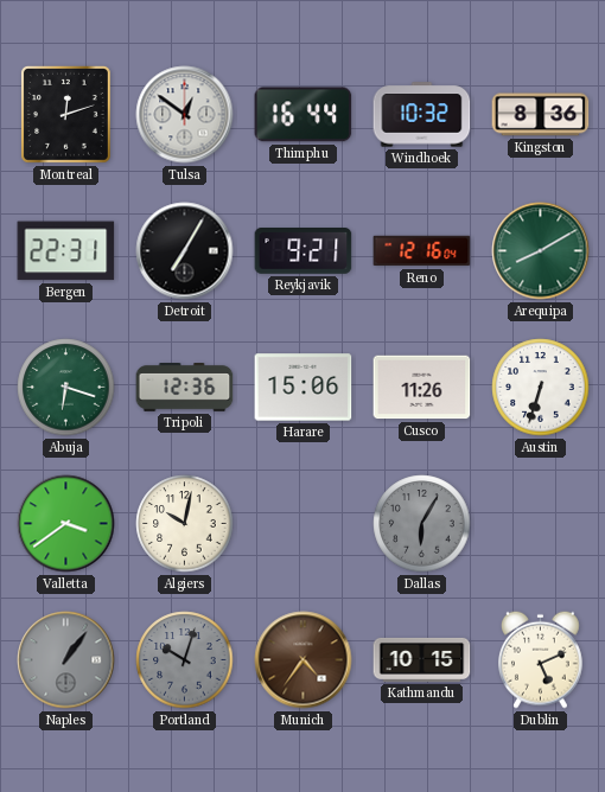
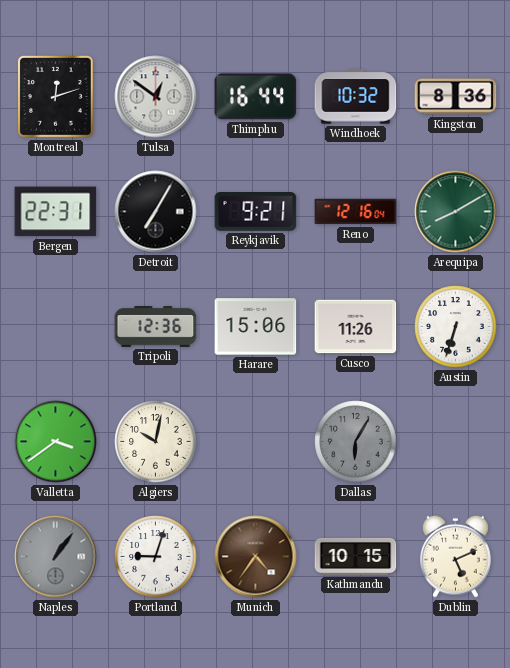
Abuja: 6:18 -> none
Portland: 10:03 -> 9:03
Portland dial: grey -> white
